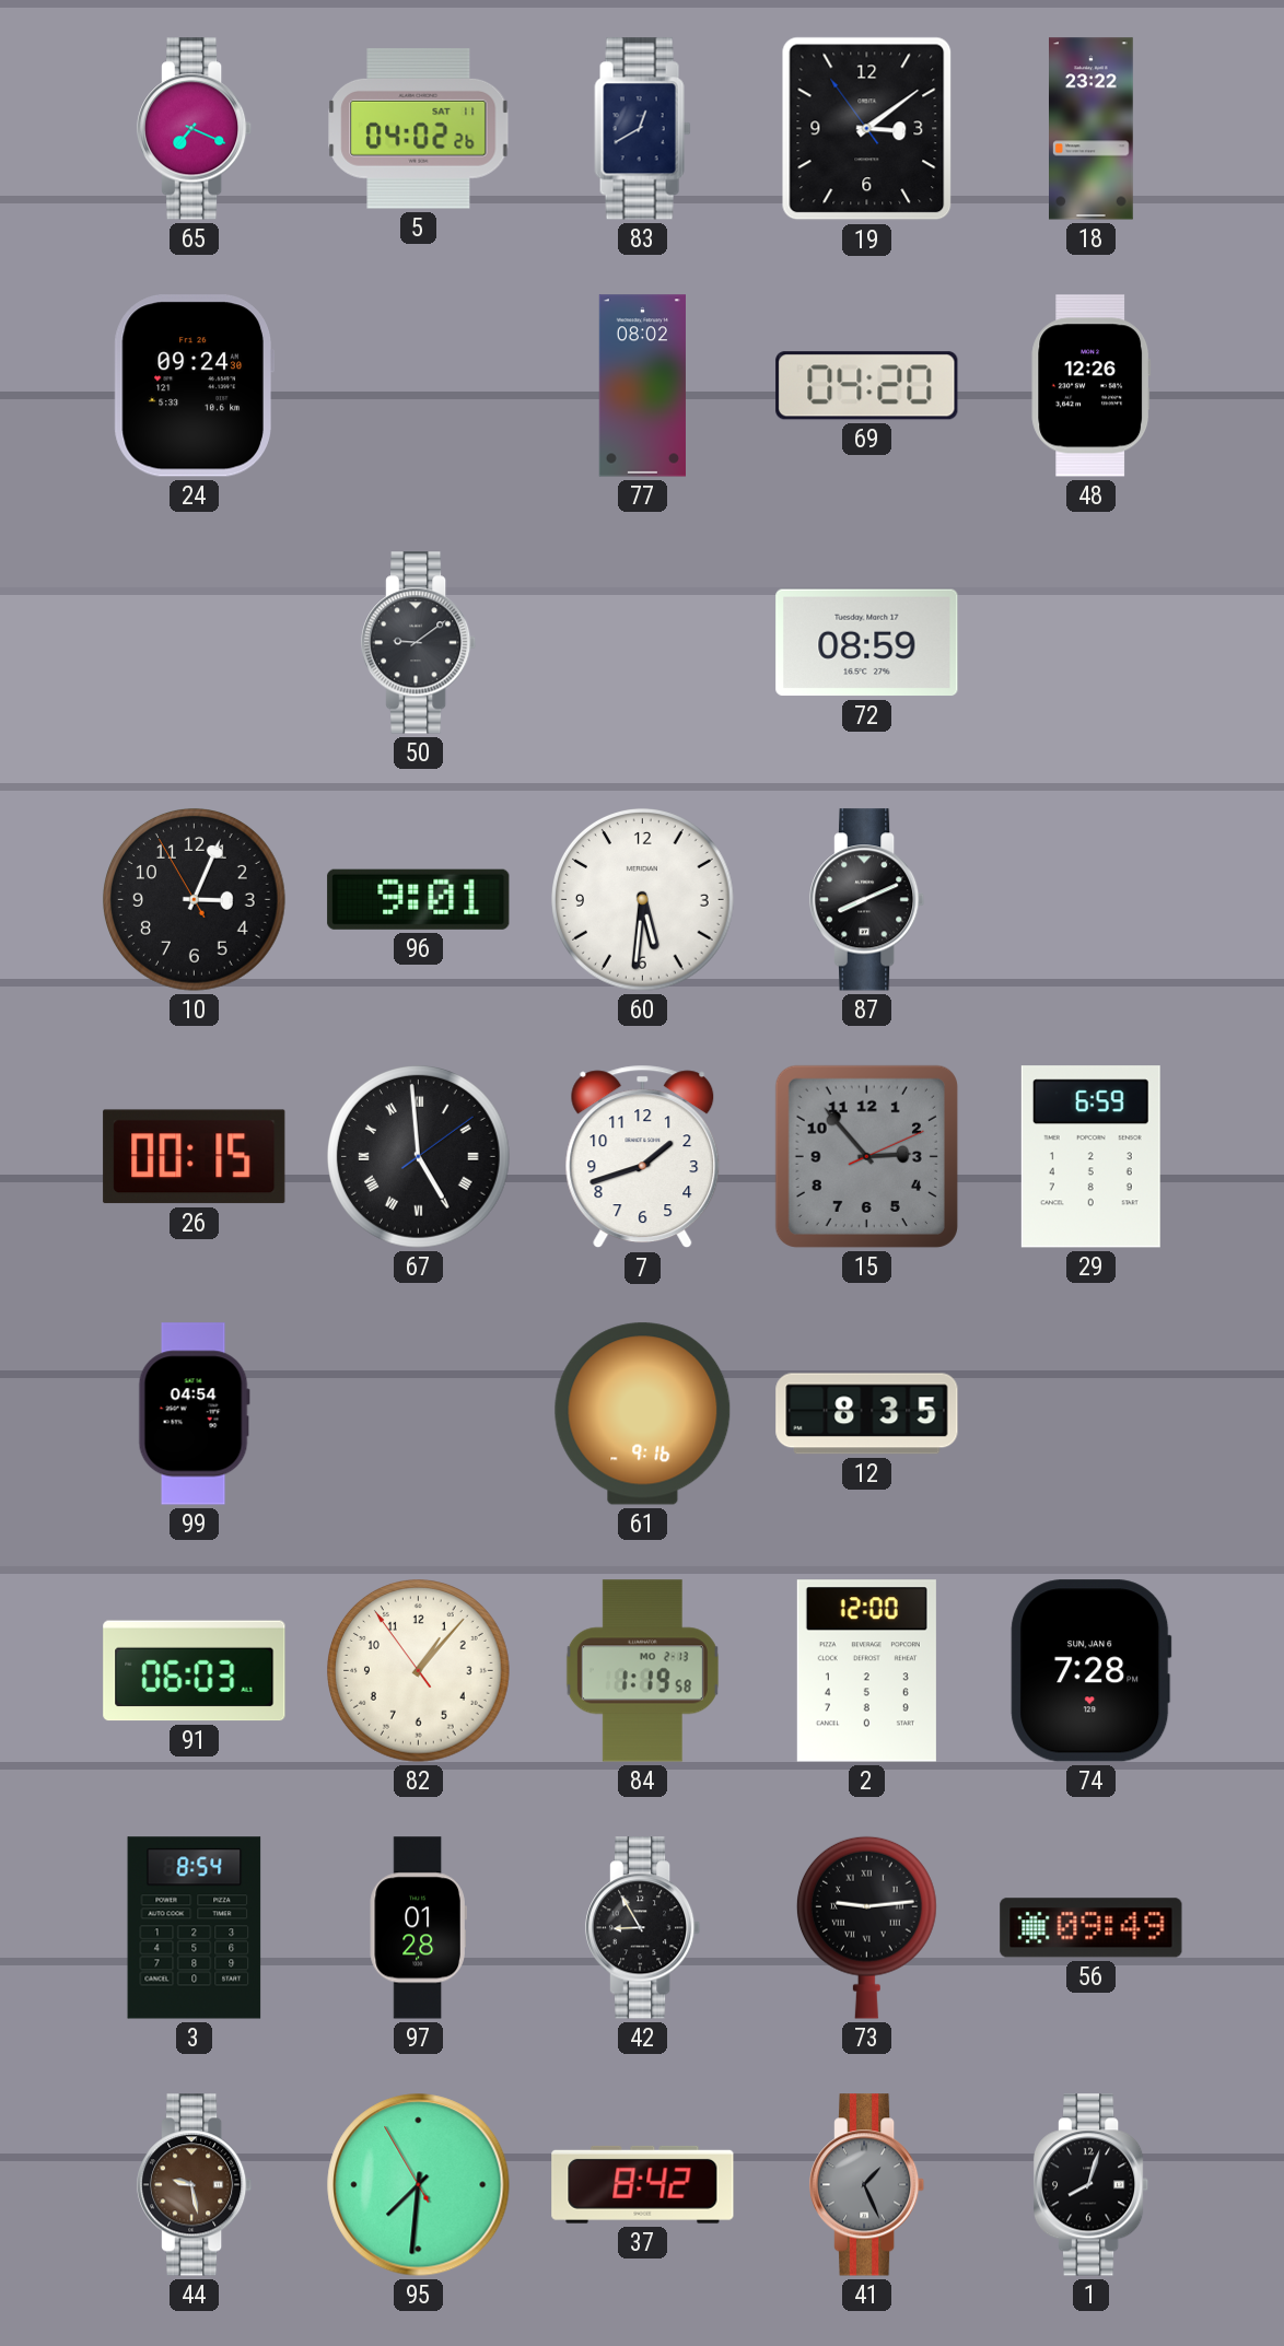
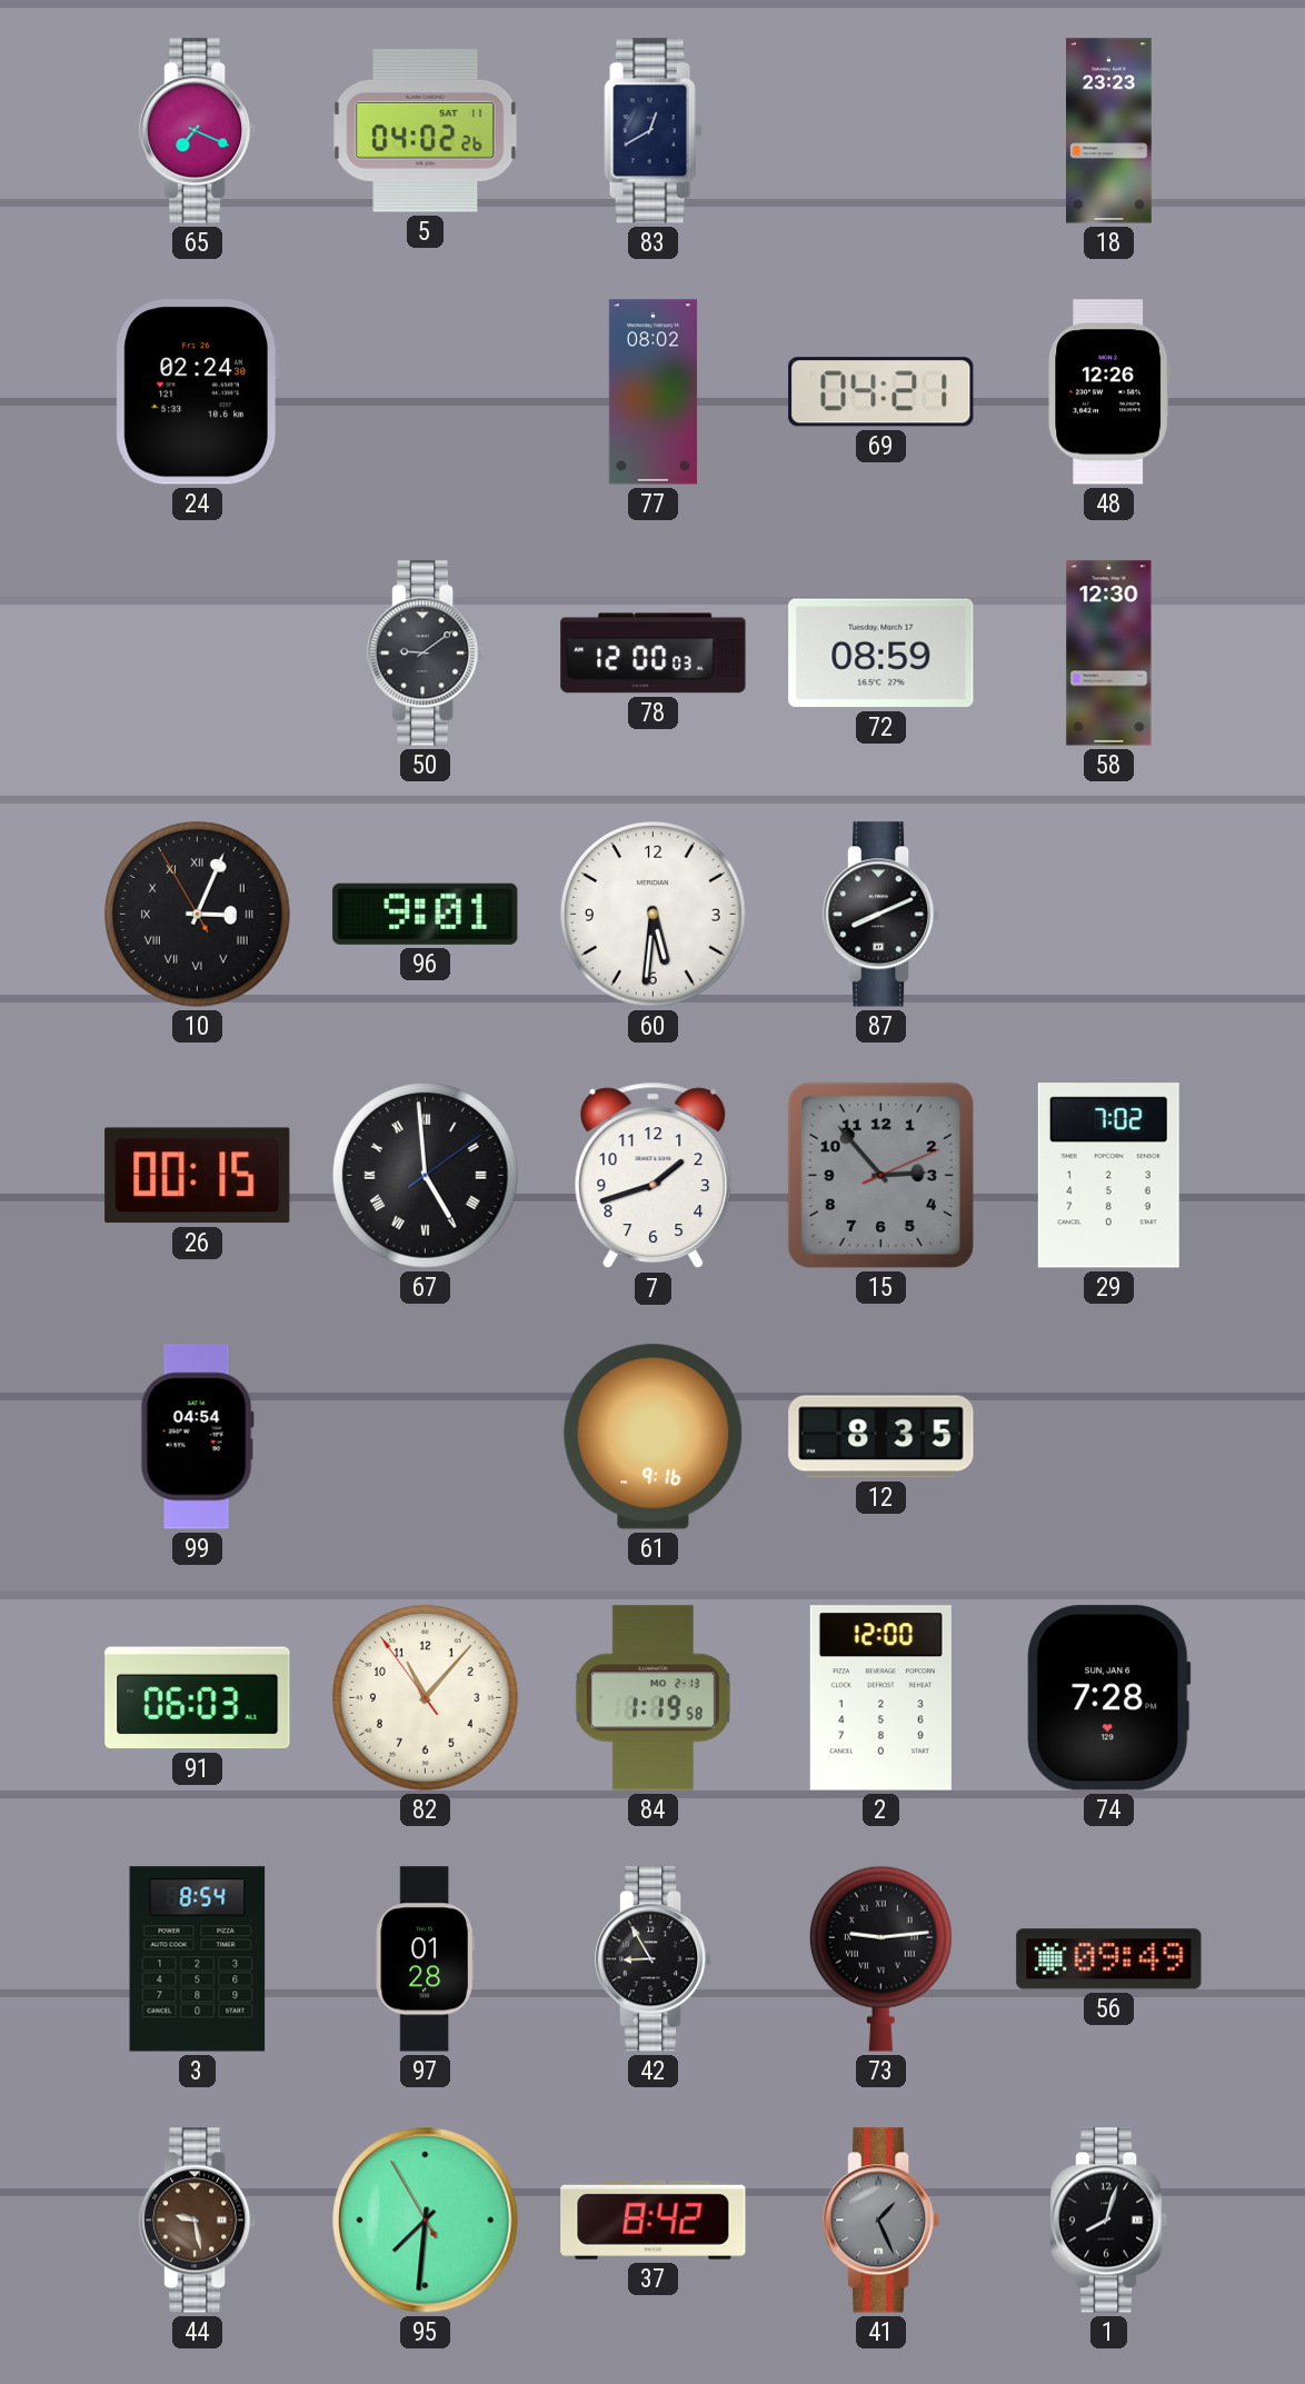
19: 3:08 -> none
18: 23:22 -> 23:23
24: 09:24 -> 02:24
69: 04:20 -> 04:21
78: none -> 12:00
58: none -> 12:30
10 numerals: Arabic -> Roman
29: 6:59 -> 7:02
82: 1:06 -> 11:06
